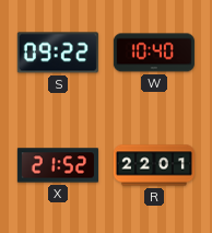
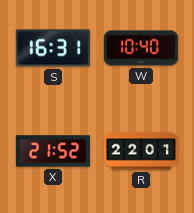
S: 09:22 -> 16:31
